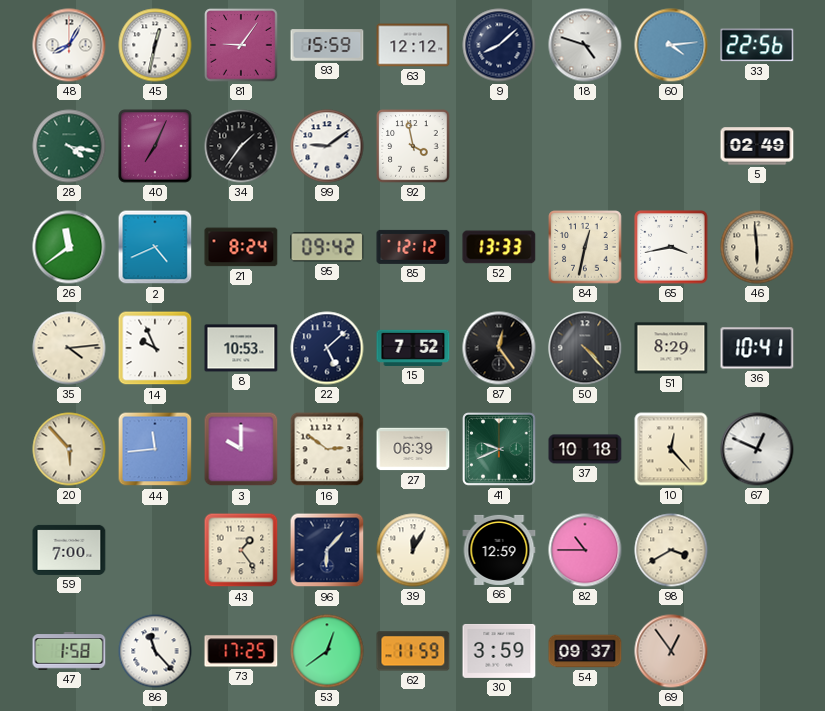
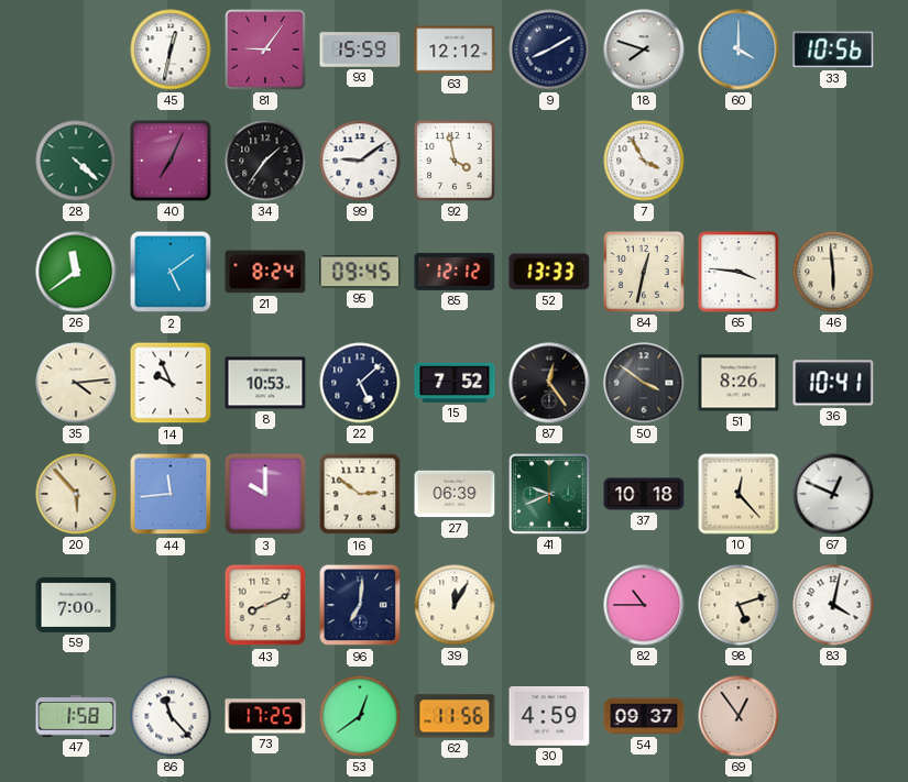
48: 8:05 -> none
9: 8:08 -> 8:10
18: 4:48 -> 7:48
60: 4:14 -> 4:00
33: 22:56 -> 10:56
28: 4:17 -> 4:22
7: none -> 3:55
5: 02:49 -> none
2: 4:41 -> 5:09
95: 09:42 -> 09:45
65: 3:43 -> 3:46
50: 4:23 -> 3:51
51: 8:29 -> 8:26
43: 1:24 -> 8:11
96: 6:07 -> 7:01
66: 12:59 -> none
98: 3:40 -> 5:12
83: none -> 4:02
62: 11:59 -> 11:56
30: 3:59 -> 4:59
